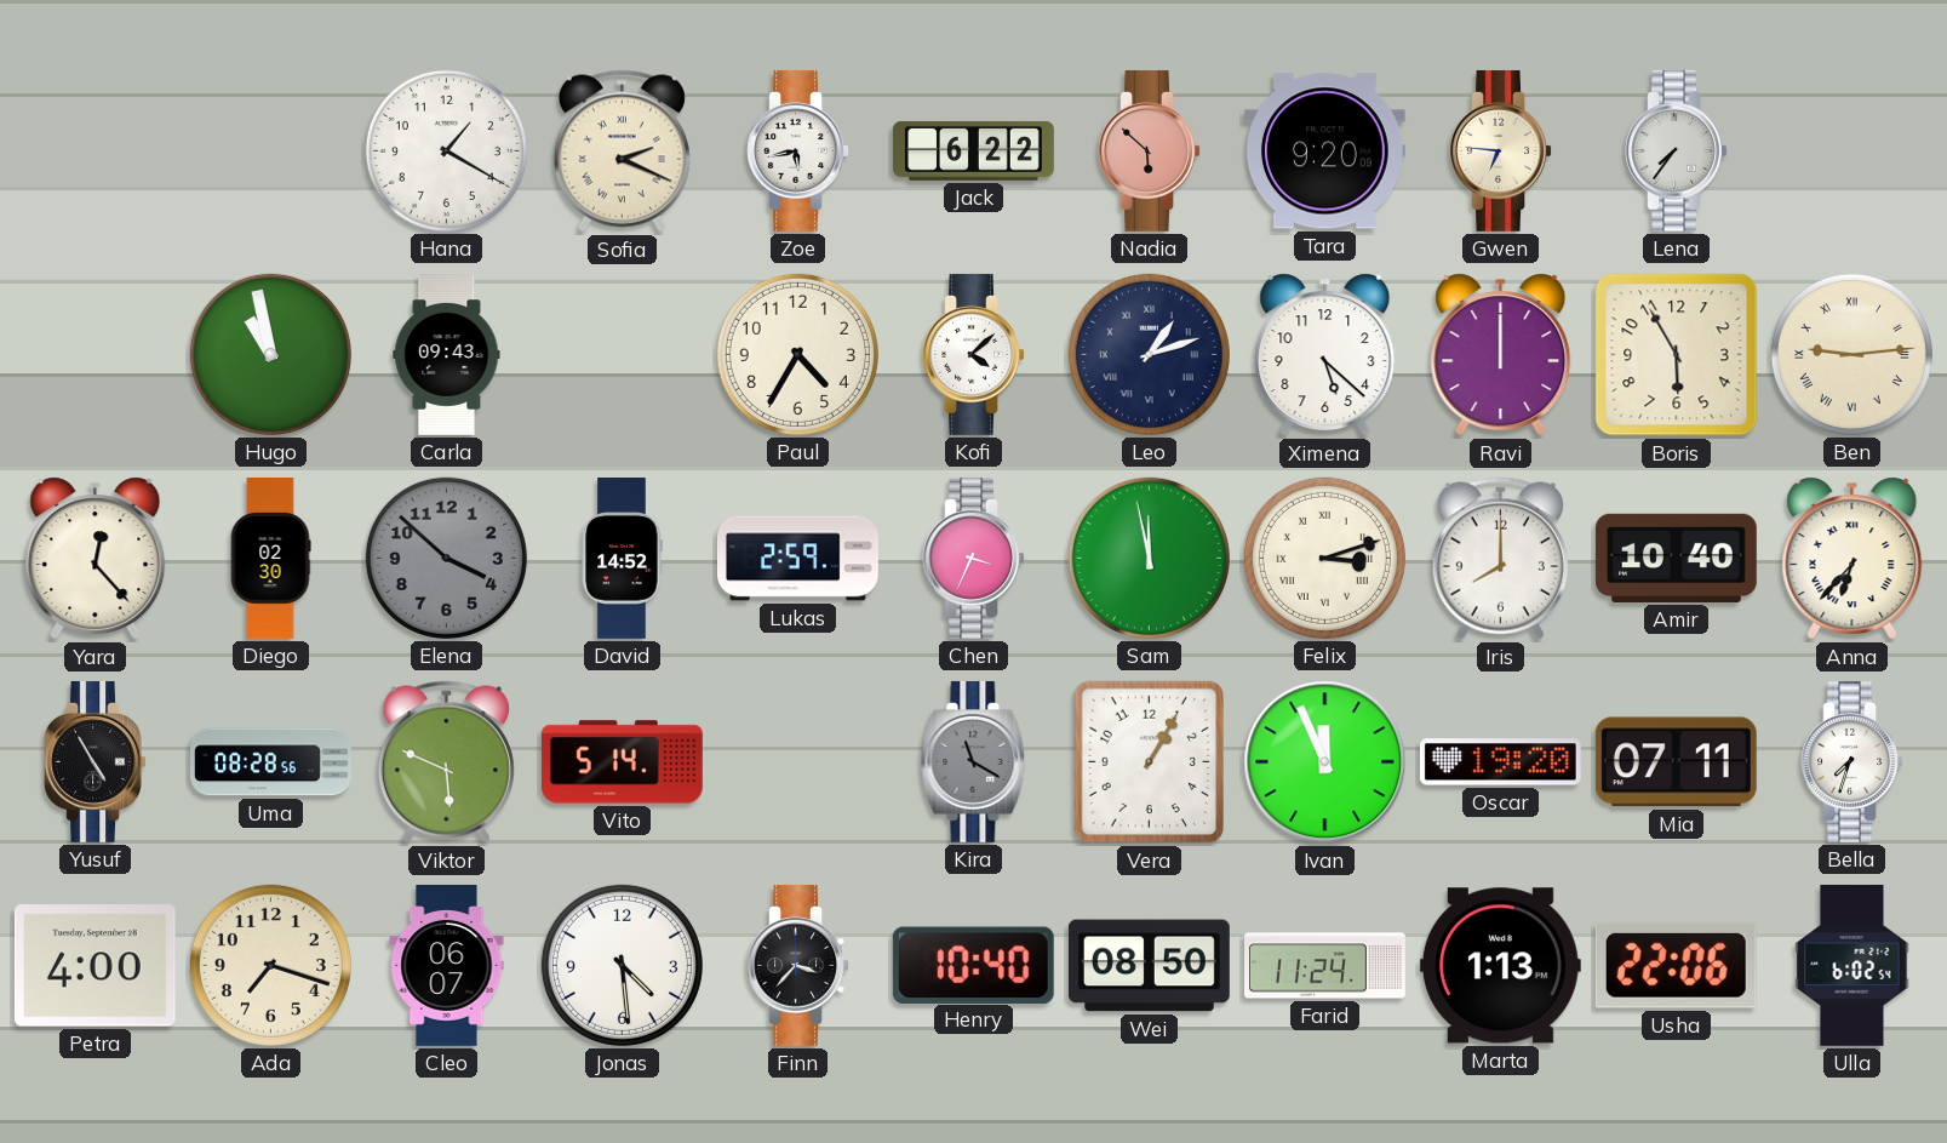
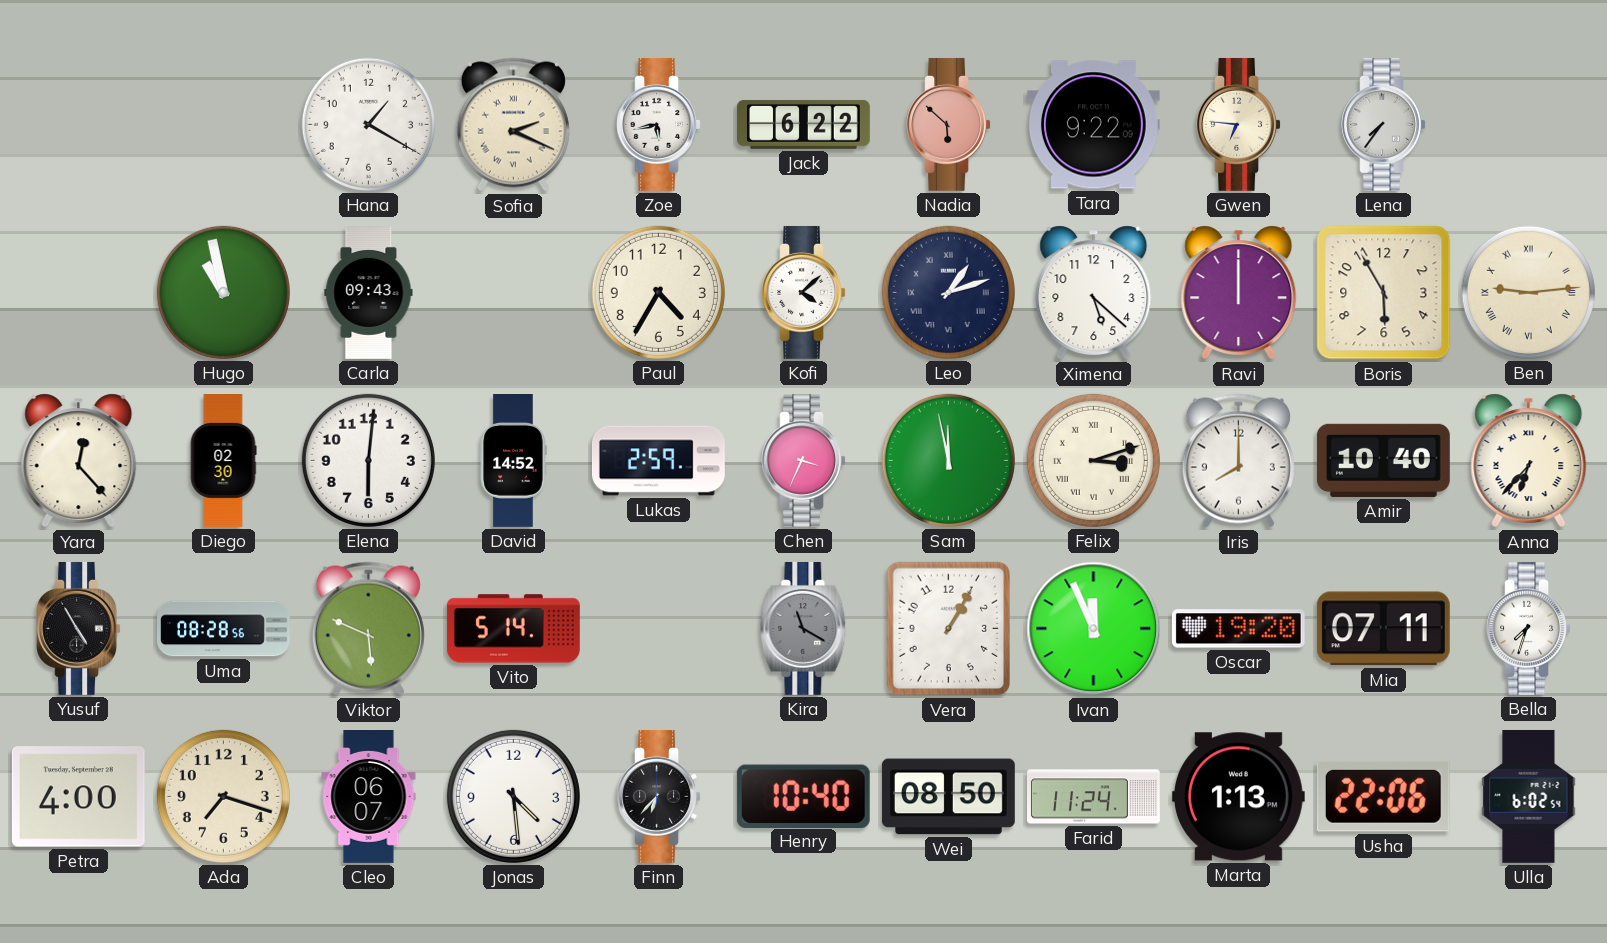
Tara: 9:20 -> 9:22
Elena: 3:52 -> 6:01
Elena dial: grey -> white
Finn: 3:37 -> 6:37
